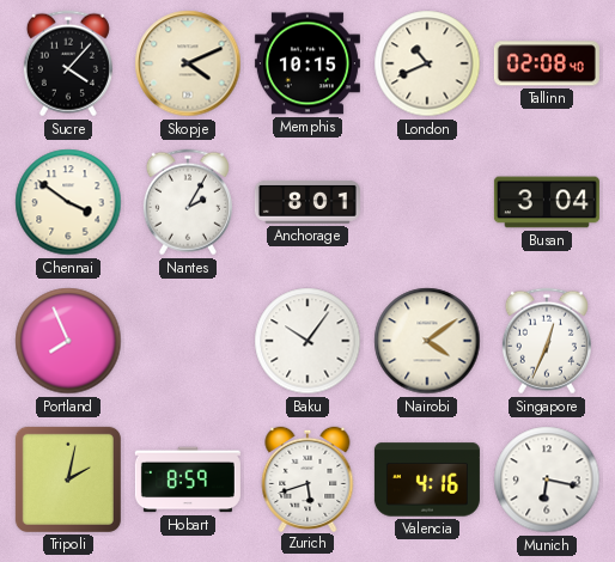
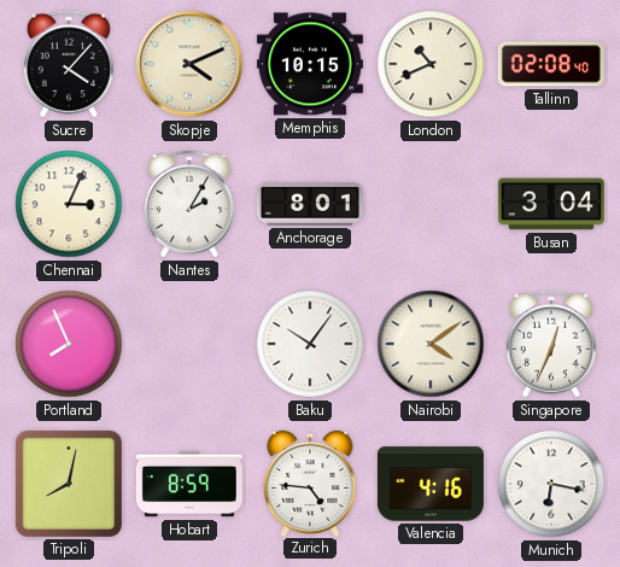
Chennai: 3:51 -> 3:04
Tripoli: 2:02 -> 8:02
Zurich: 5:42 -> 4:46
